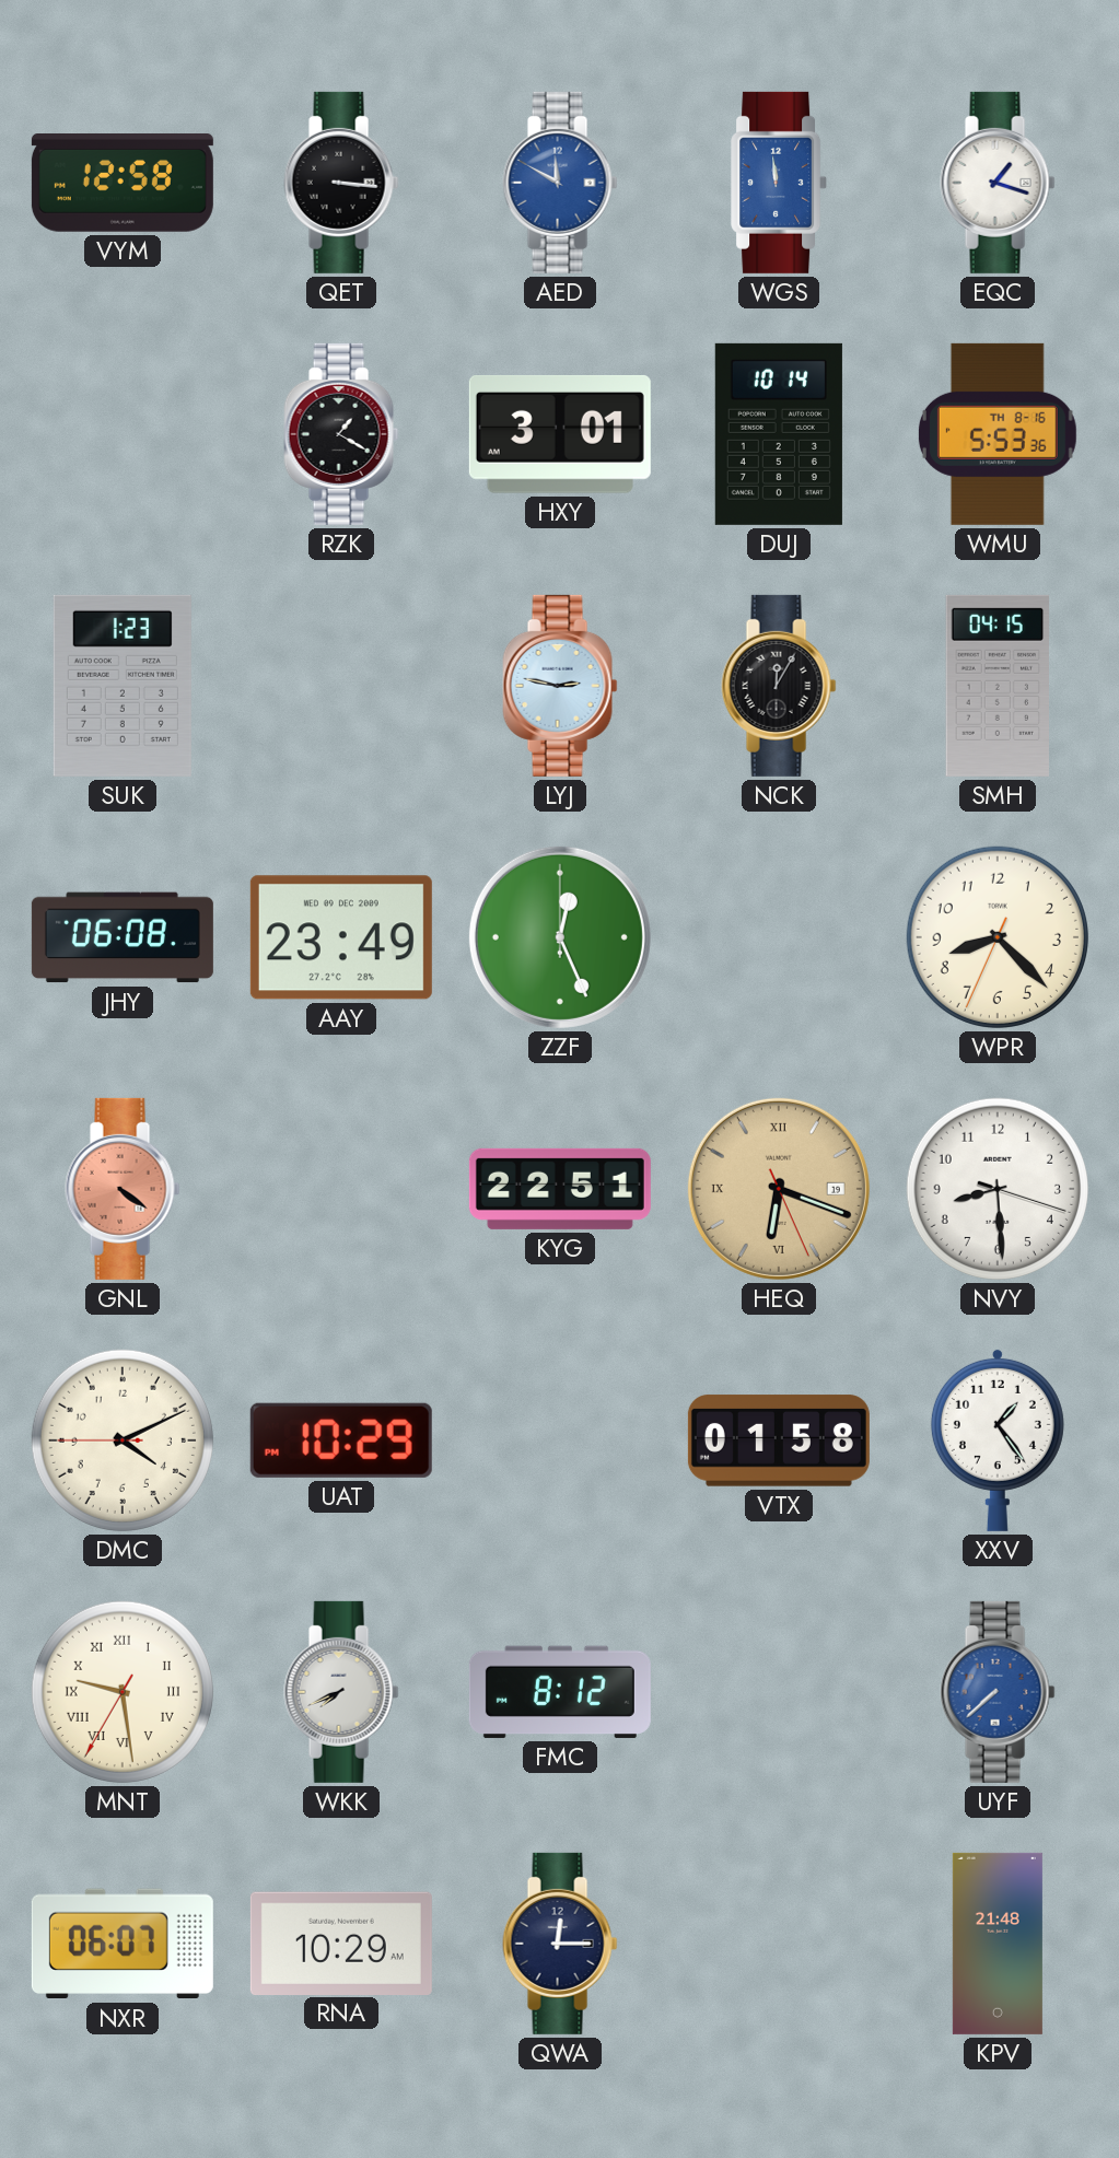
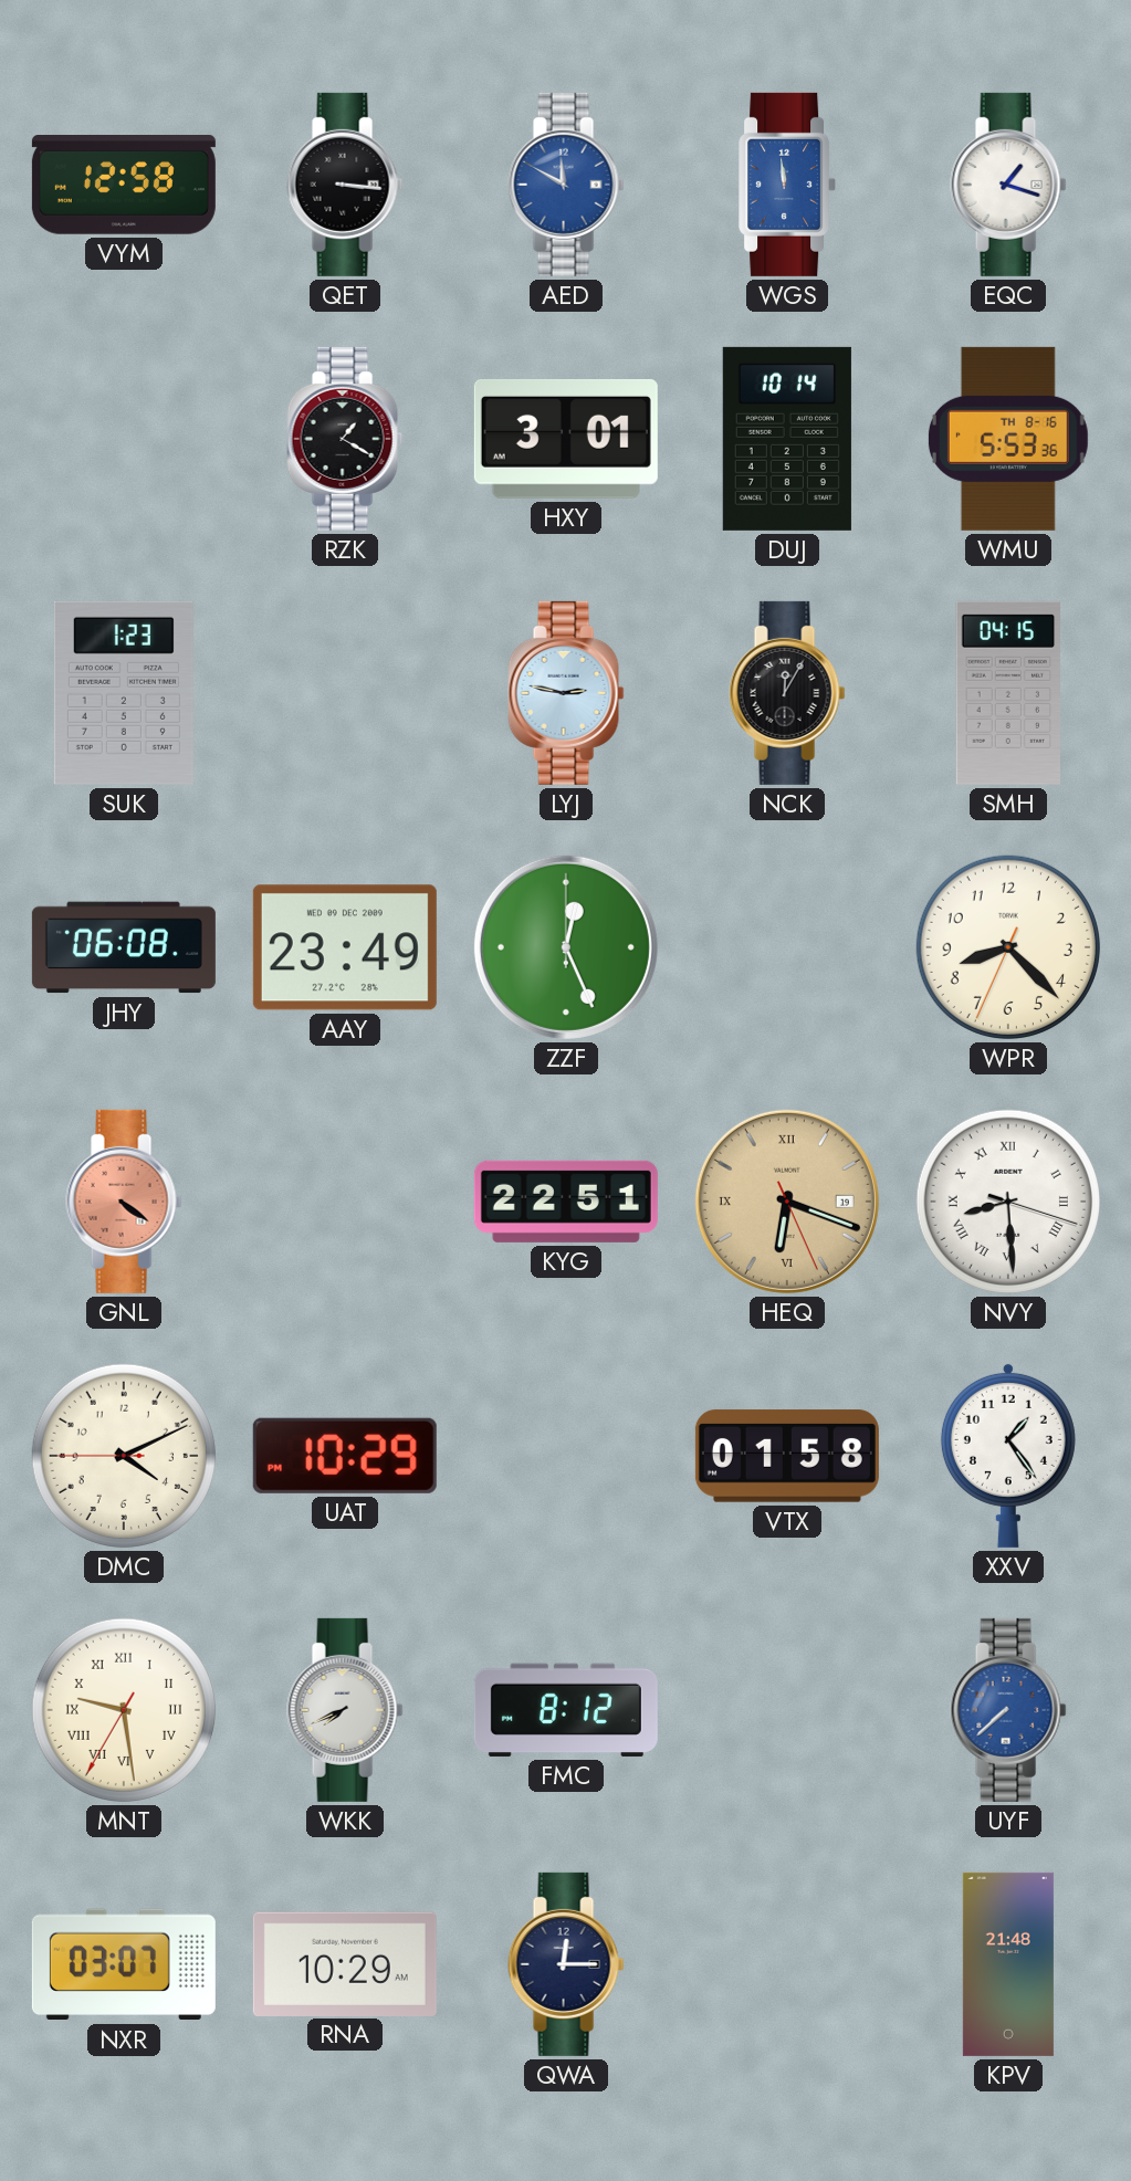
NVY numerals: Arabic -> Roman
NXR: 06:07 -> 03:07
